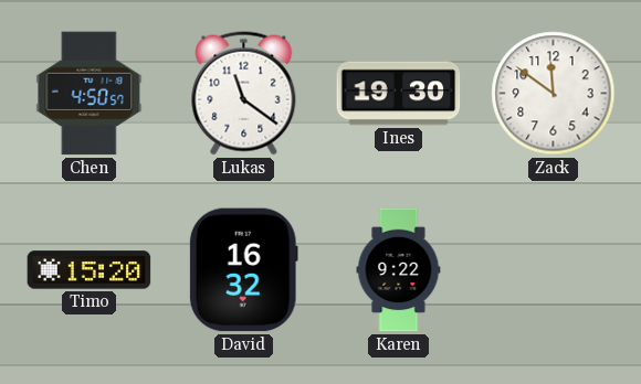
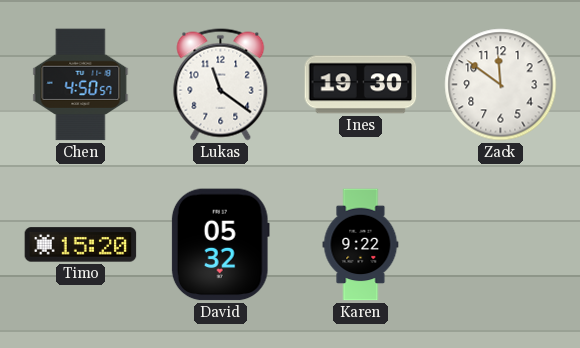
David: 16:32 -> 05:32
